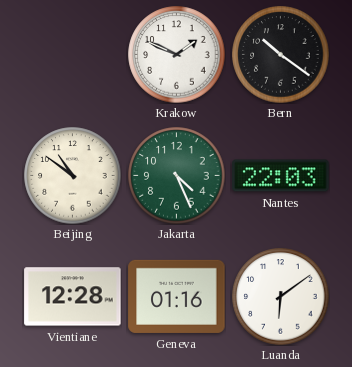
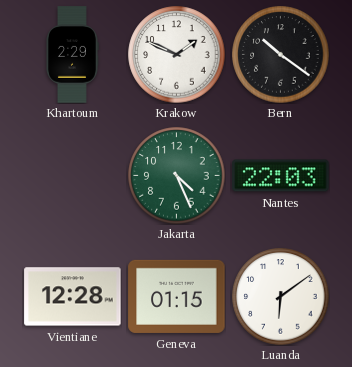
Khartoum: none -> 2:29
Beijing: 10:51 -> none
Geneva: 01:16 -> 01:15
